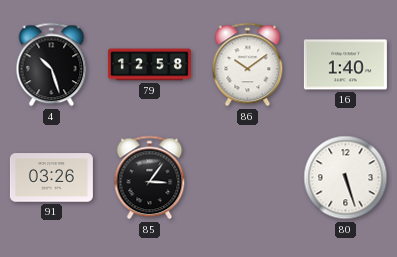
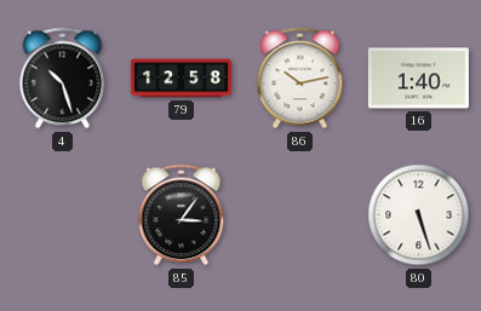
86: 10:09 -> 10:13
91: 03:26 -> none
